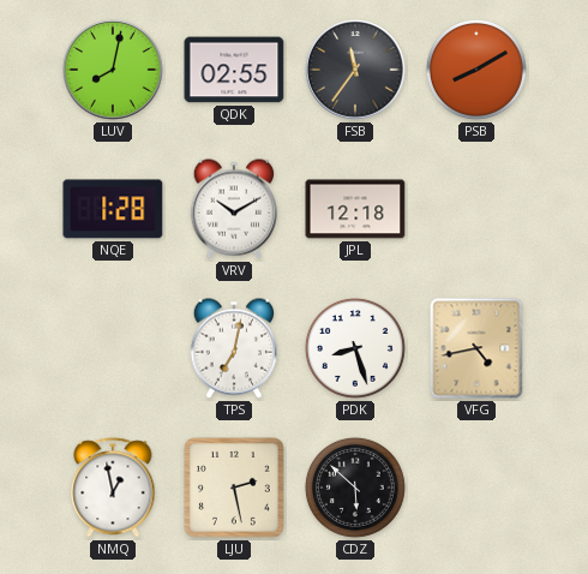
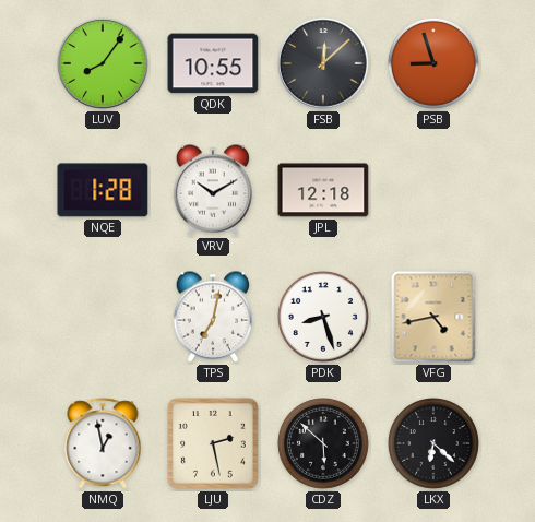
LUV: 8:02 -> 8:06
QDK: 02:55 -> 10:55
FSB: 11:36 -> 12:08
PSB: 8:10 -> 8:57
LKX: none -> 6:22
